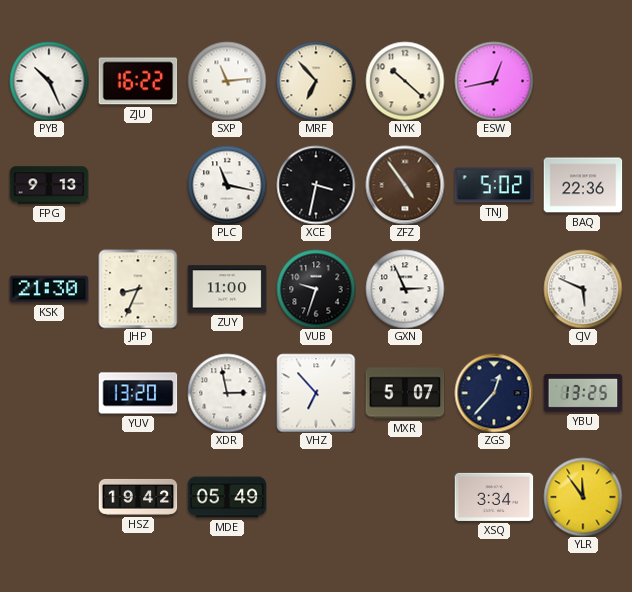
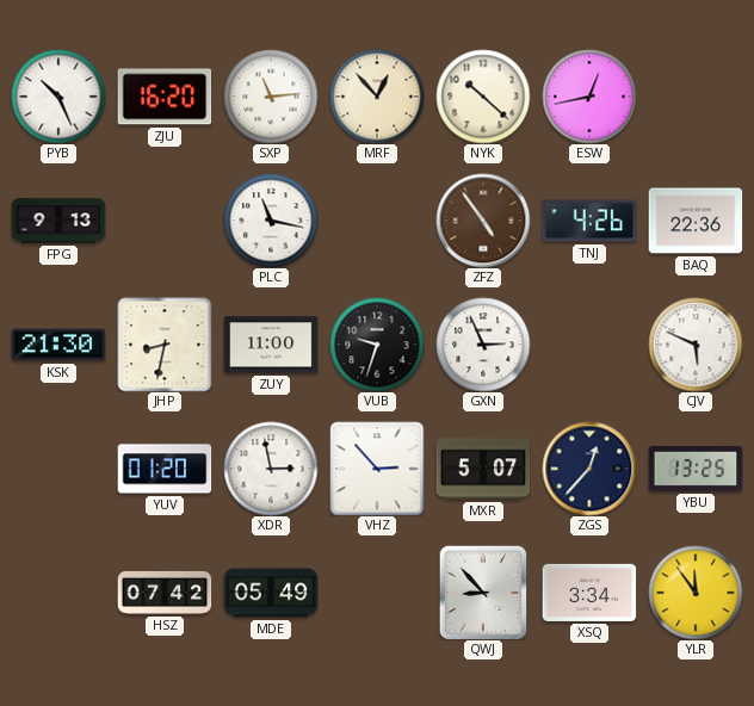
ZJU: 16:22 -> 16:20
MRF: 6:53 -> 12:53
XCE: 3:32 -> none
TNJ: 5:02 -> 4:26
JHP: 8:34 -> 8:32
YUV: 13:20 -> 01:20
VHZ: 6:53 -> 2:53
HSZ: 19:42 -> 07:42
QWJ: none -> 8:53
